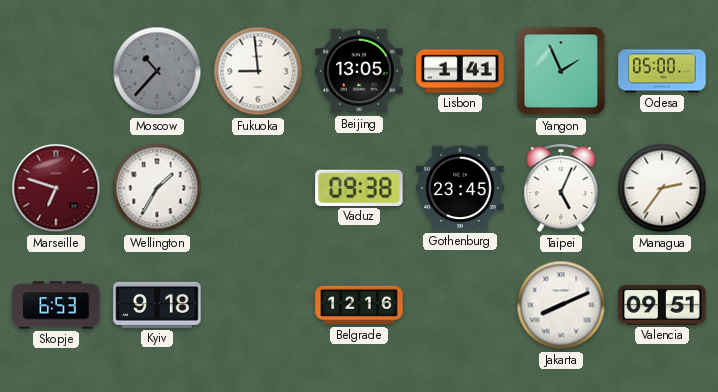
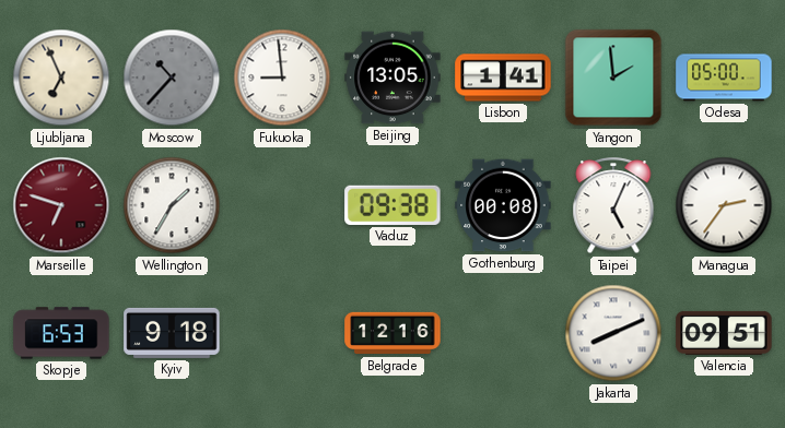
Ljubljana: none -> 6:56
Yangon: 1:56 -> 1:59
Gothenburg: 23:45 -> 00:08
